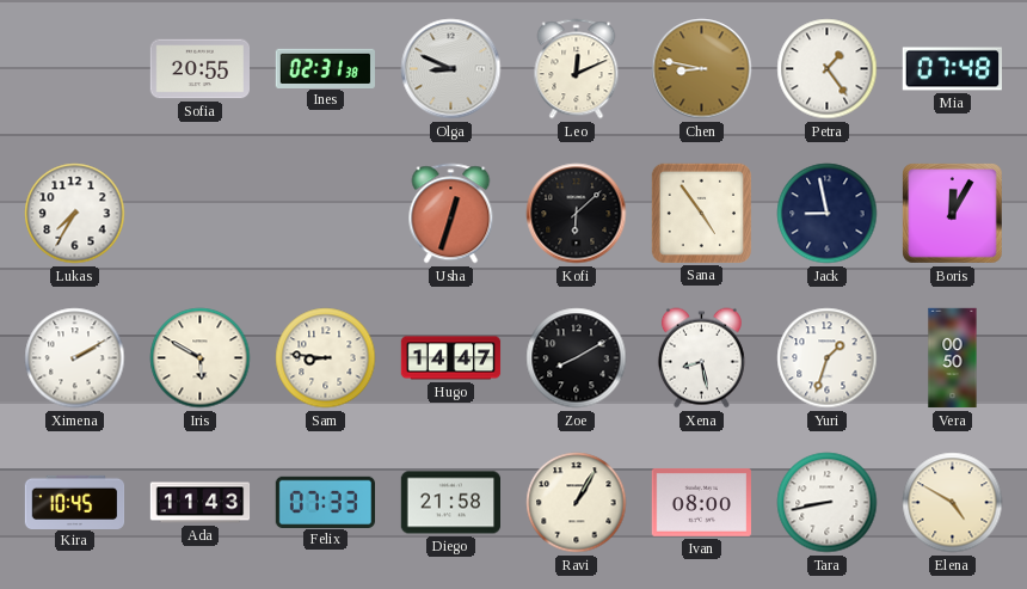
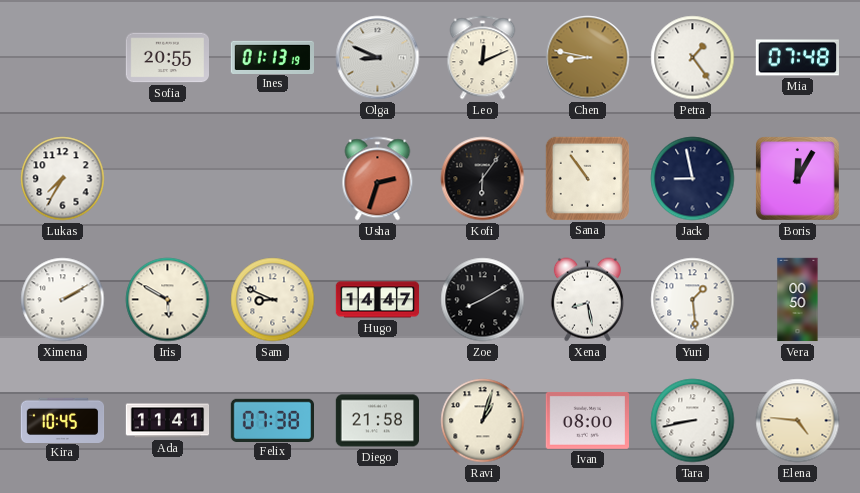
Ines: 02:31 -> 01:13
Usha: 12:33 -> 2:33
Kofi: 6:08 -> 6:06
Sana: 4:54 -> 10:54
Sam: 8:46 -> 8:49
Yuri: 1:33 -> 1:29
Ada: 11:43 -> 11:41
Felix: 07:33 -> 07:38
Ravi: 1:05 -> 1:03
Elena: 4:50 -> 4:46
